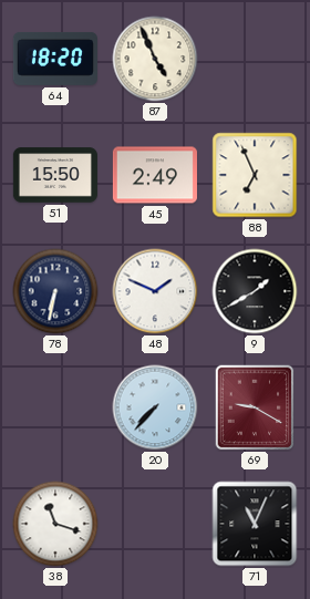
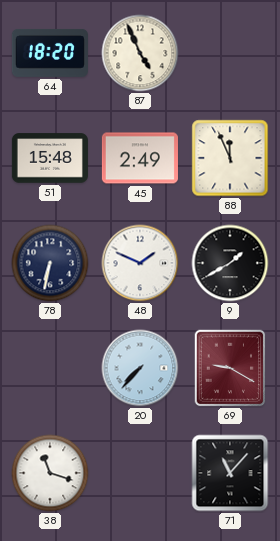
51: 15:50 -> 15:48
88: 6:56 -> 11:56
71: 11:04 -> 11:07
